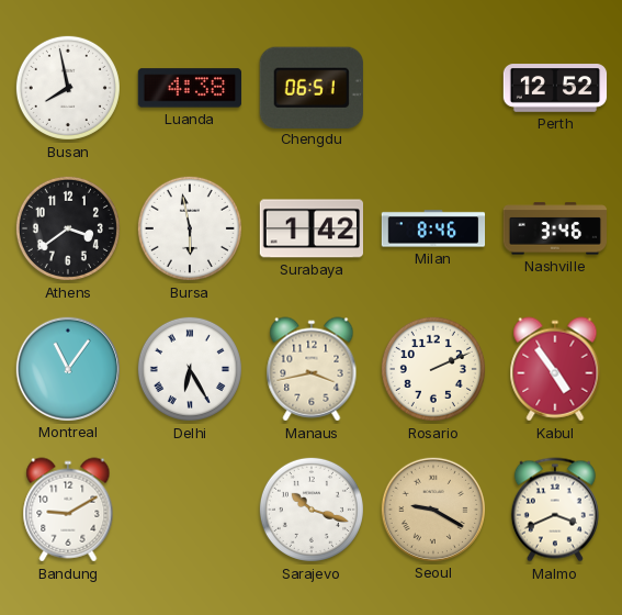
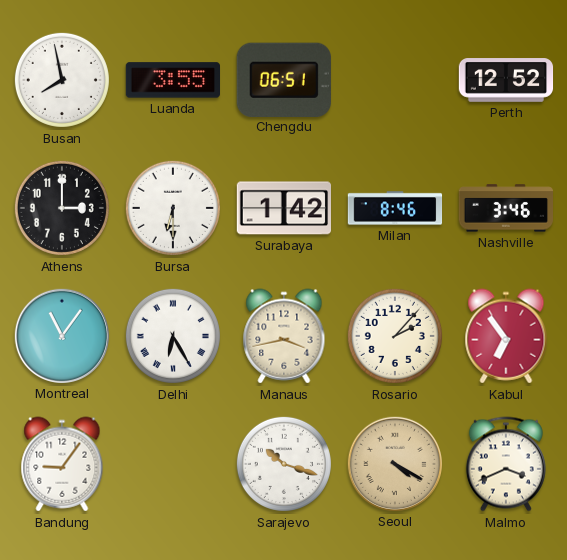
Luanda: 4:38 -> 3:55
Athens: 3:39 -> 3:00
Bursa: 5:58 -> 6:30
Rosario: 2:11 -> 2:07
Kabul: 4:54 -> 6:54
Bandung: 9:10 -> 9:06
Seoul: 9:20 -> 4:20
